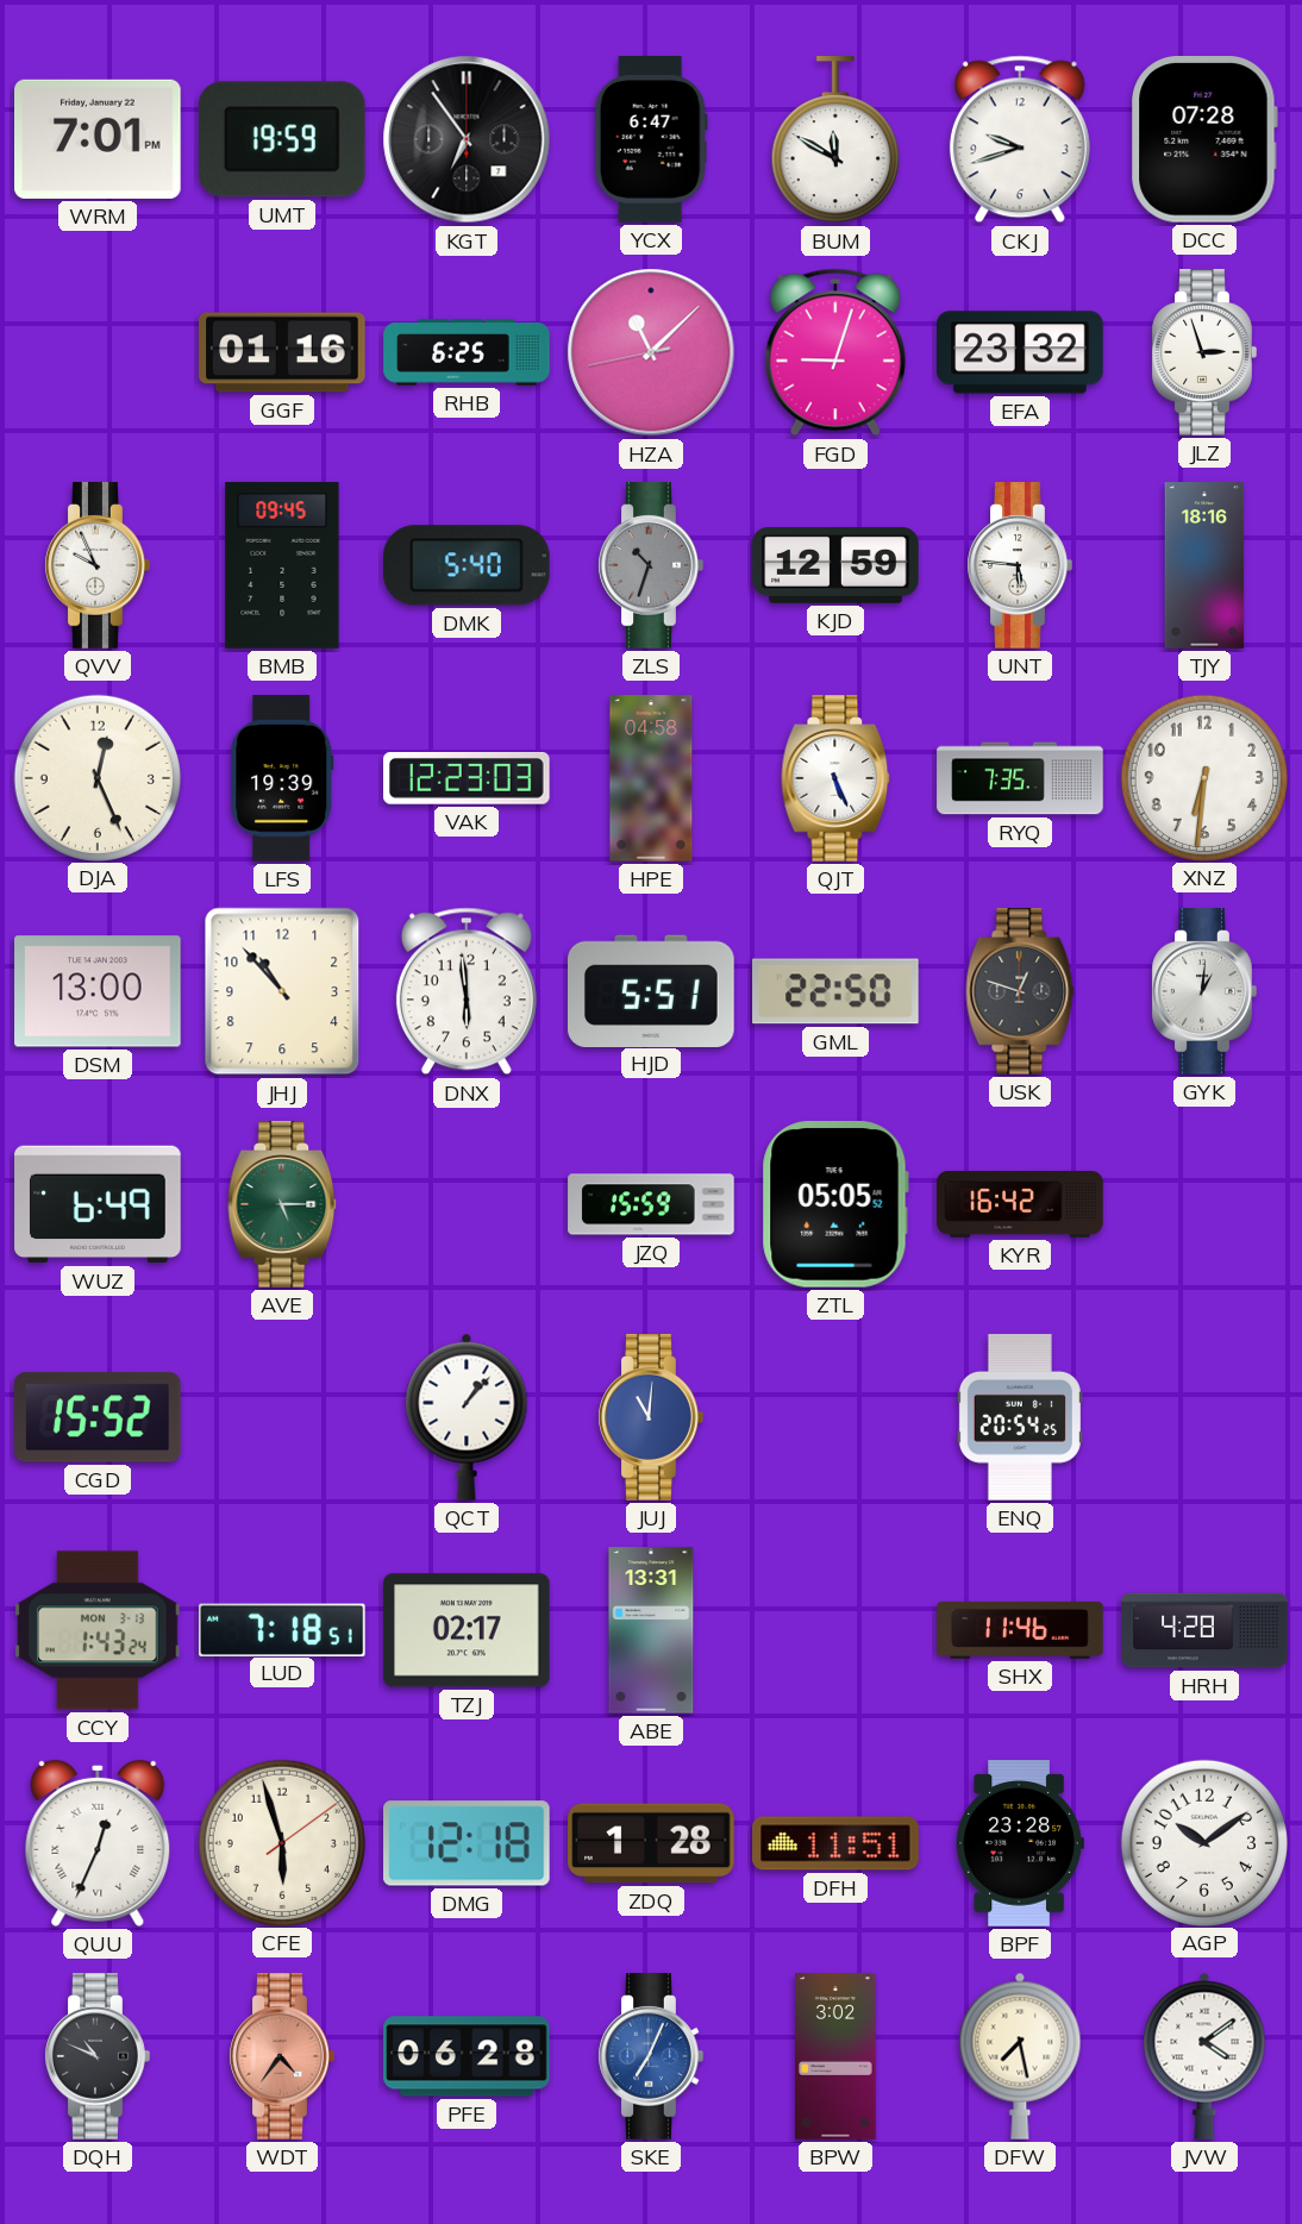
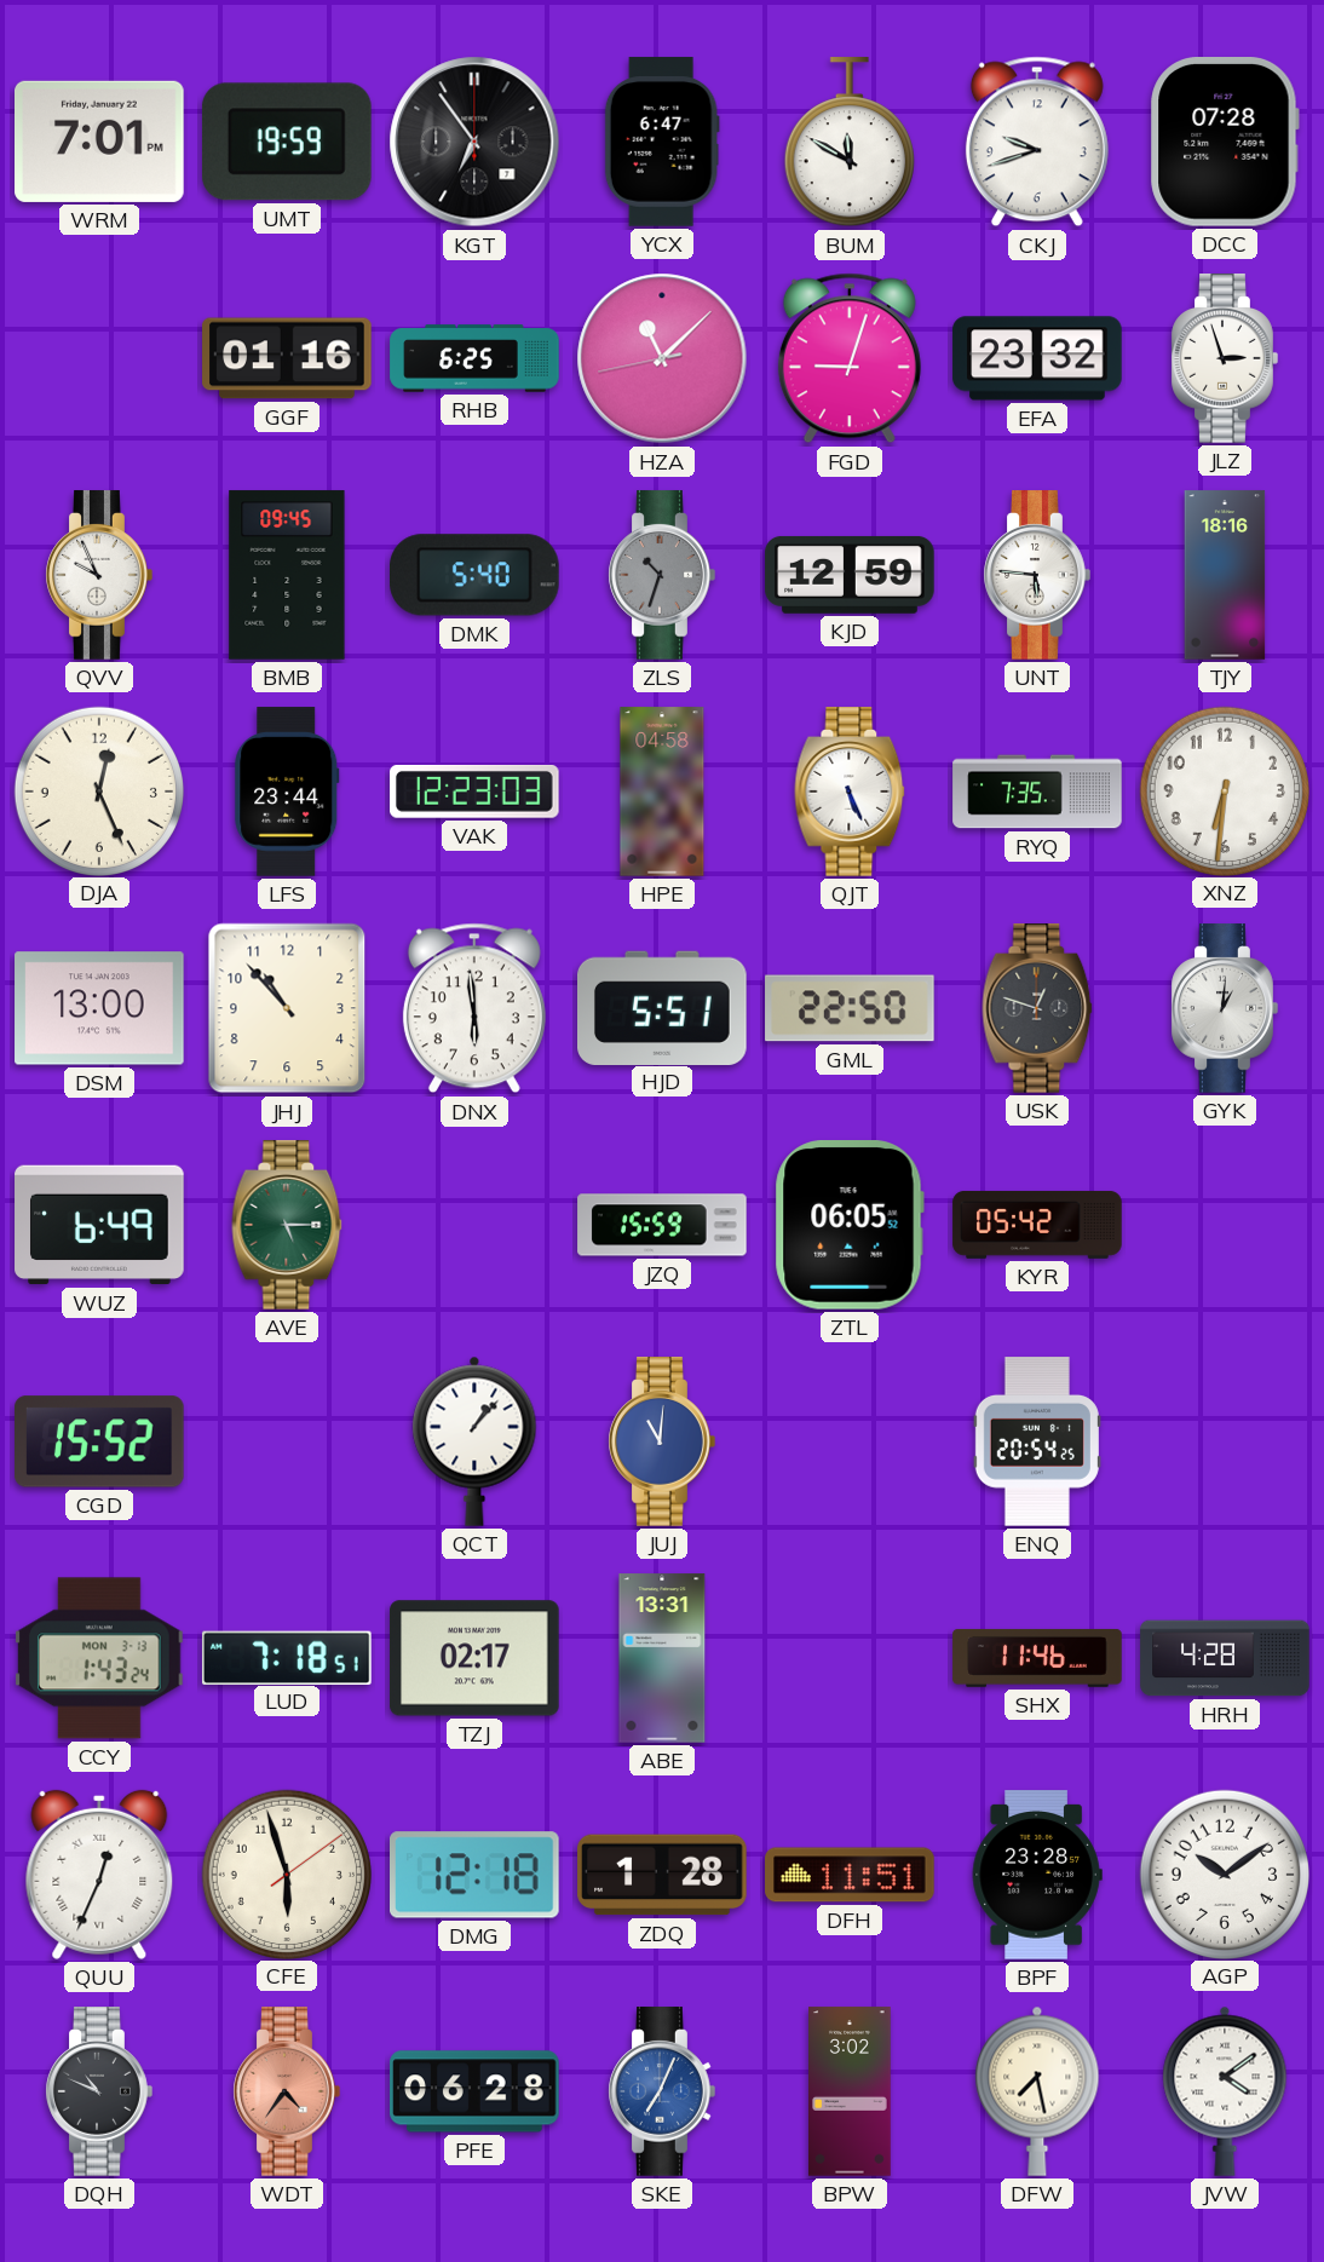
LFS: 19:39 -> 23:44
ZTL: 05:05 -> 06:05
KYR: 16:42 -> 05:42
